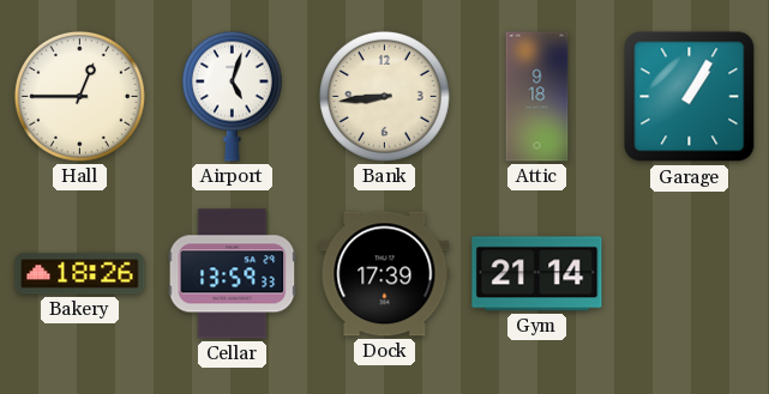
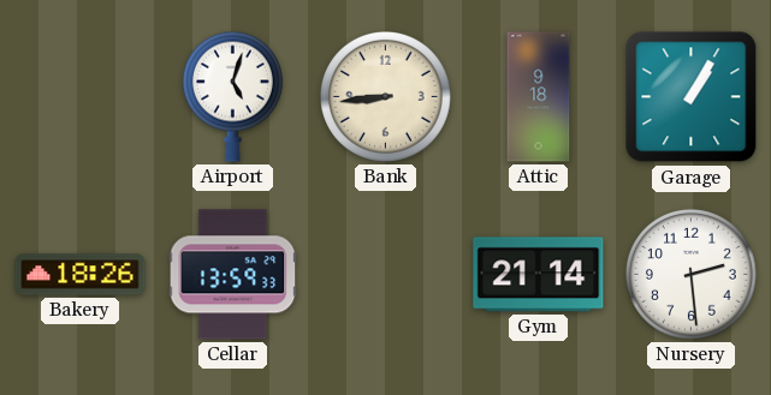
Hall: 12:45 -> none
Dock: 17:39 -> none
Nursery: none -> 2:29
